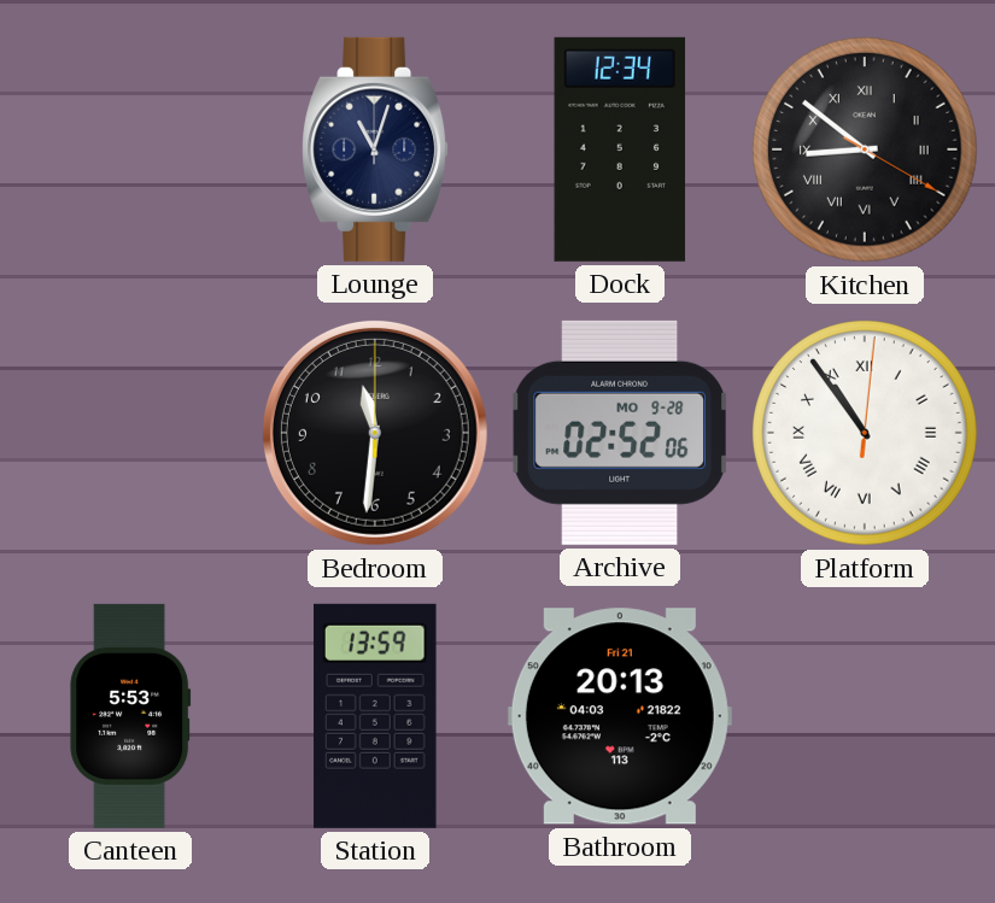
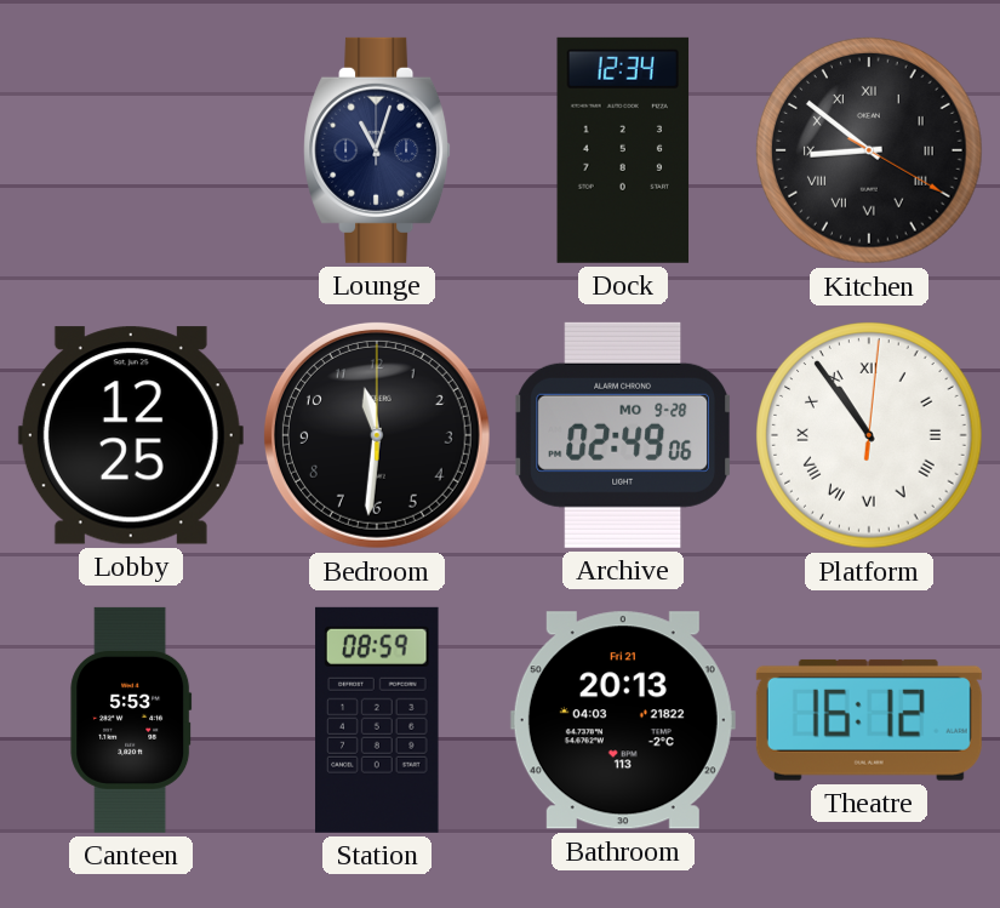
Lobby: none -> 12:25
Archive: 02:52 -> 02:49
Station: 13:59 -> 08:59
Theatre: none -> 16:12
